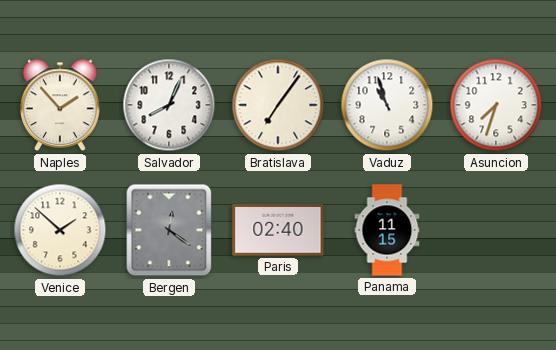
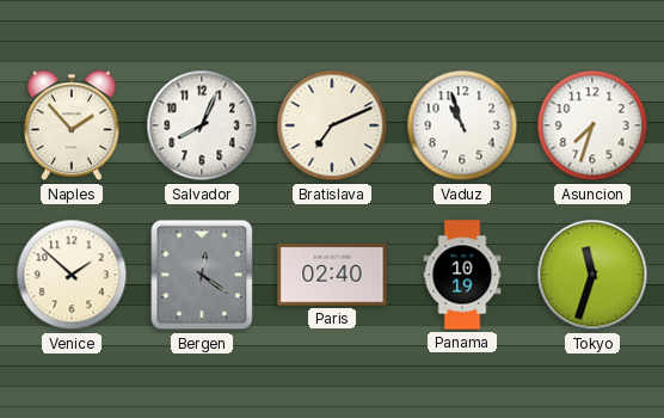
Bratislava: 7:06 -> 7:11
Panama: 11:15 -> 10:19
Tokyo: none -> 11:33
